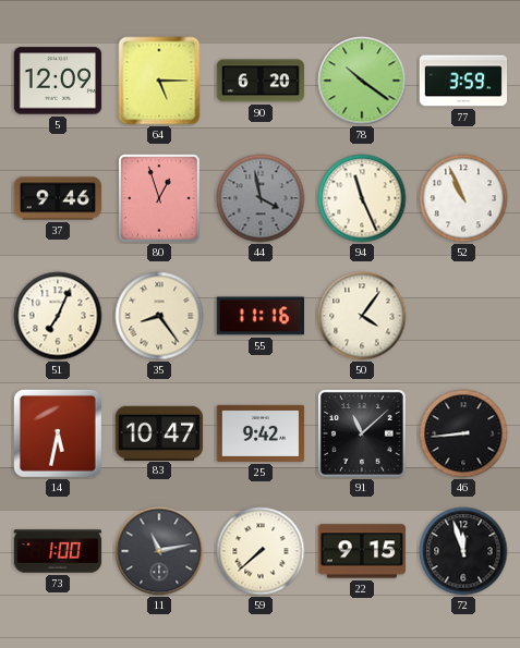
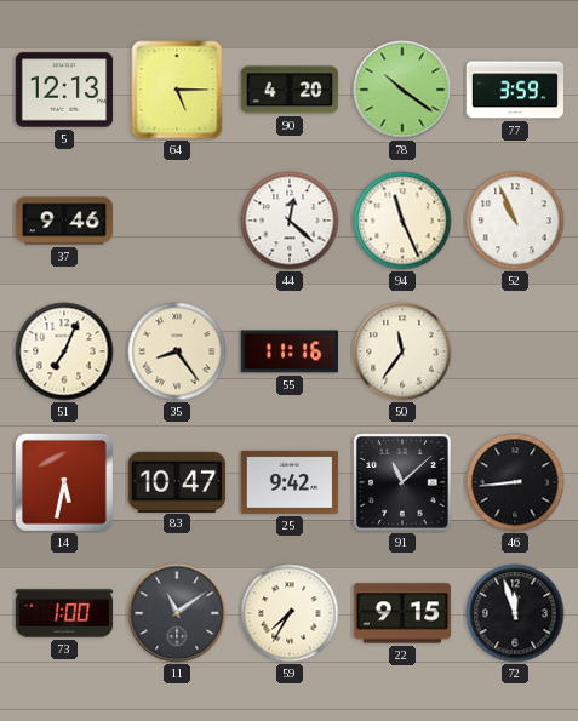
5: 12:09 -> 12:13
90: 6:20 -> 4:20
80: 12:57 -> none
44: 3:58 -> 12:22
44 dial: grey -> white
50: 4:06 -> 11:36
11: 11:13 -> 11:09
59: 7:38 -> 7:35
